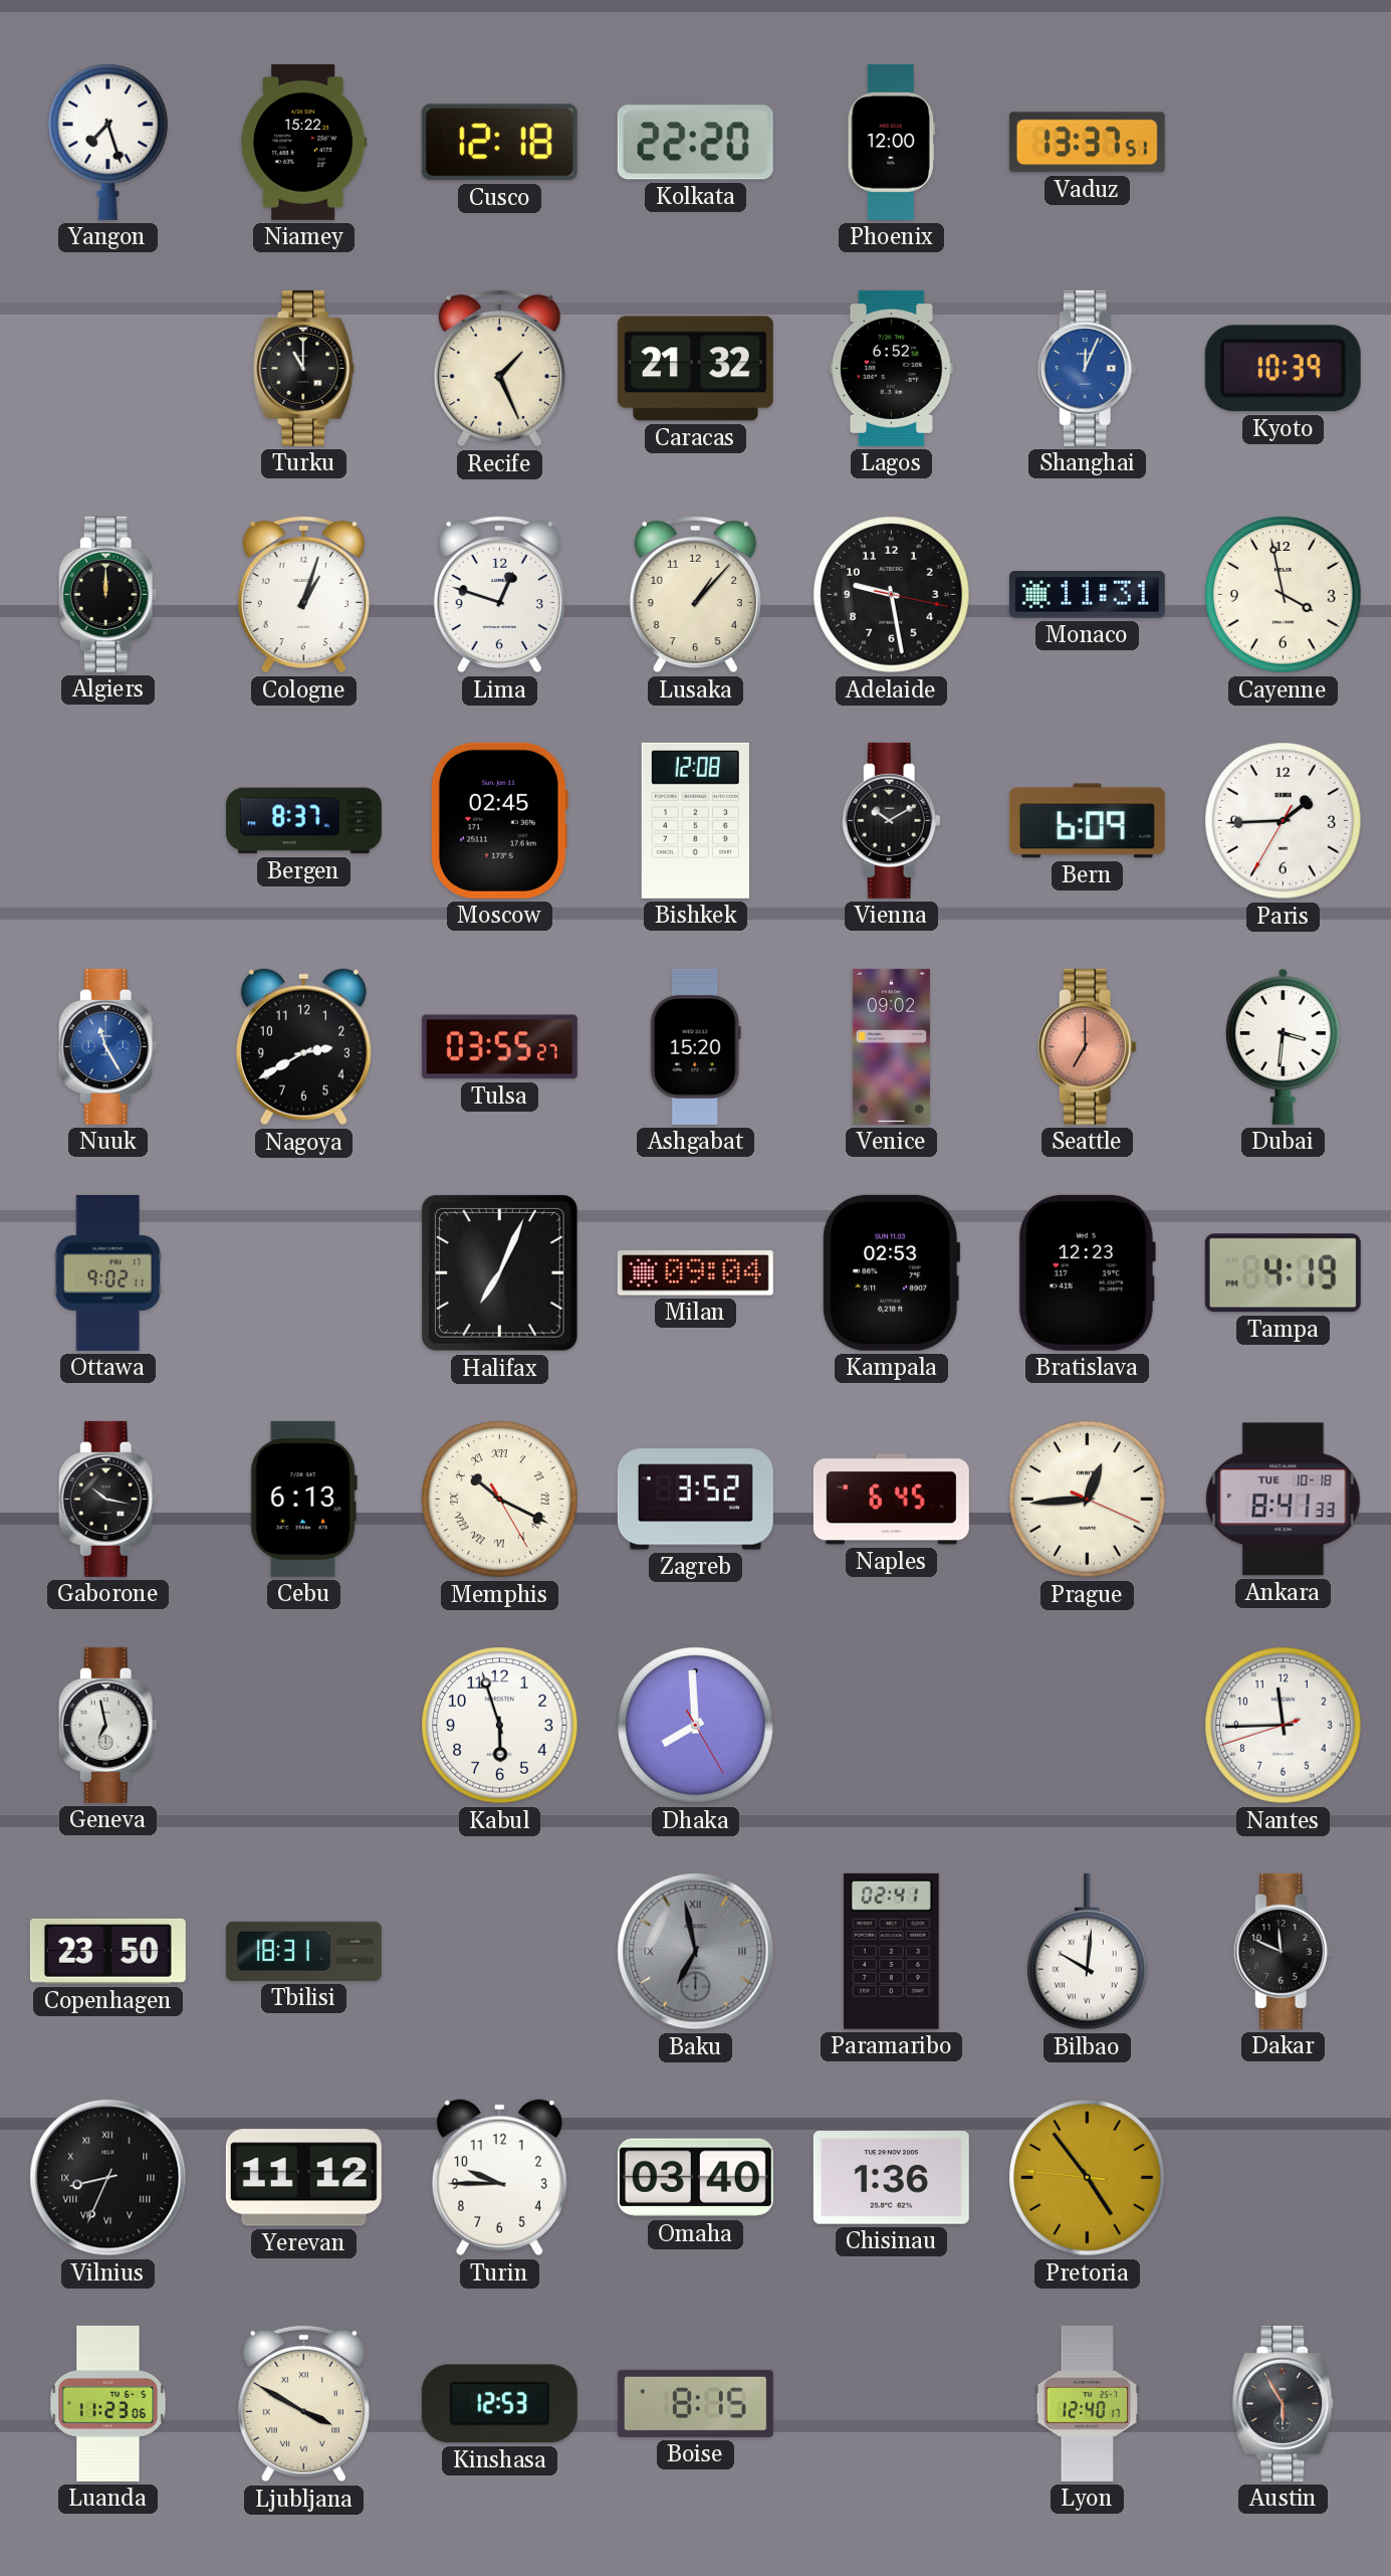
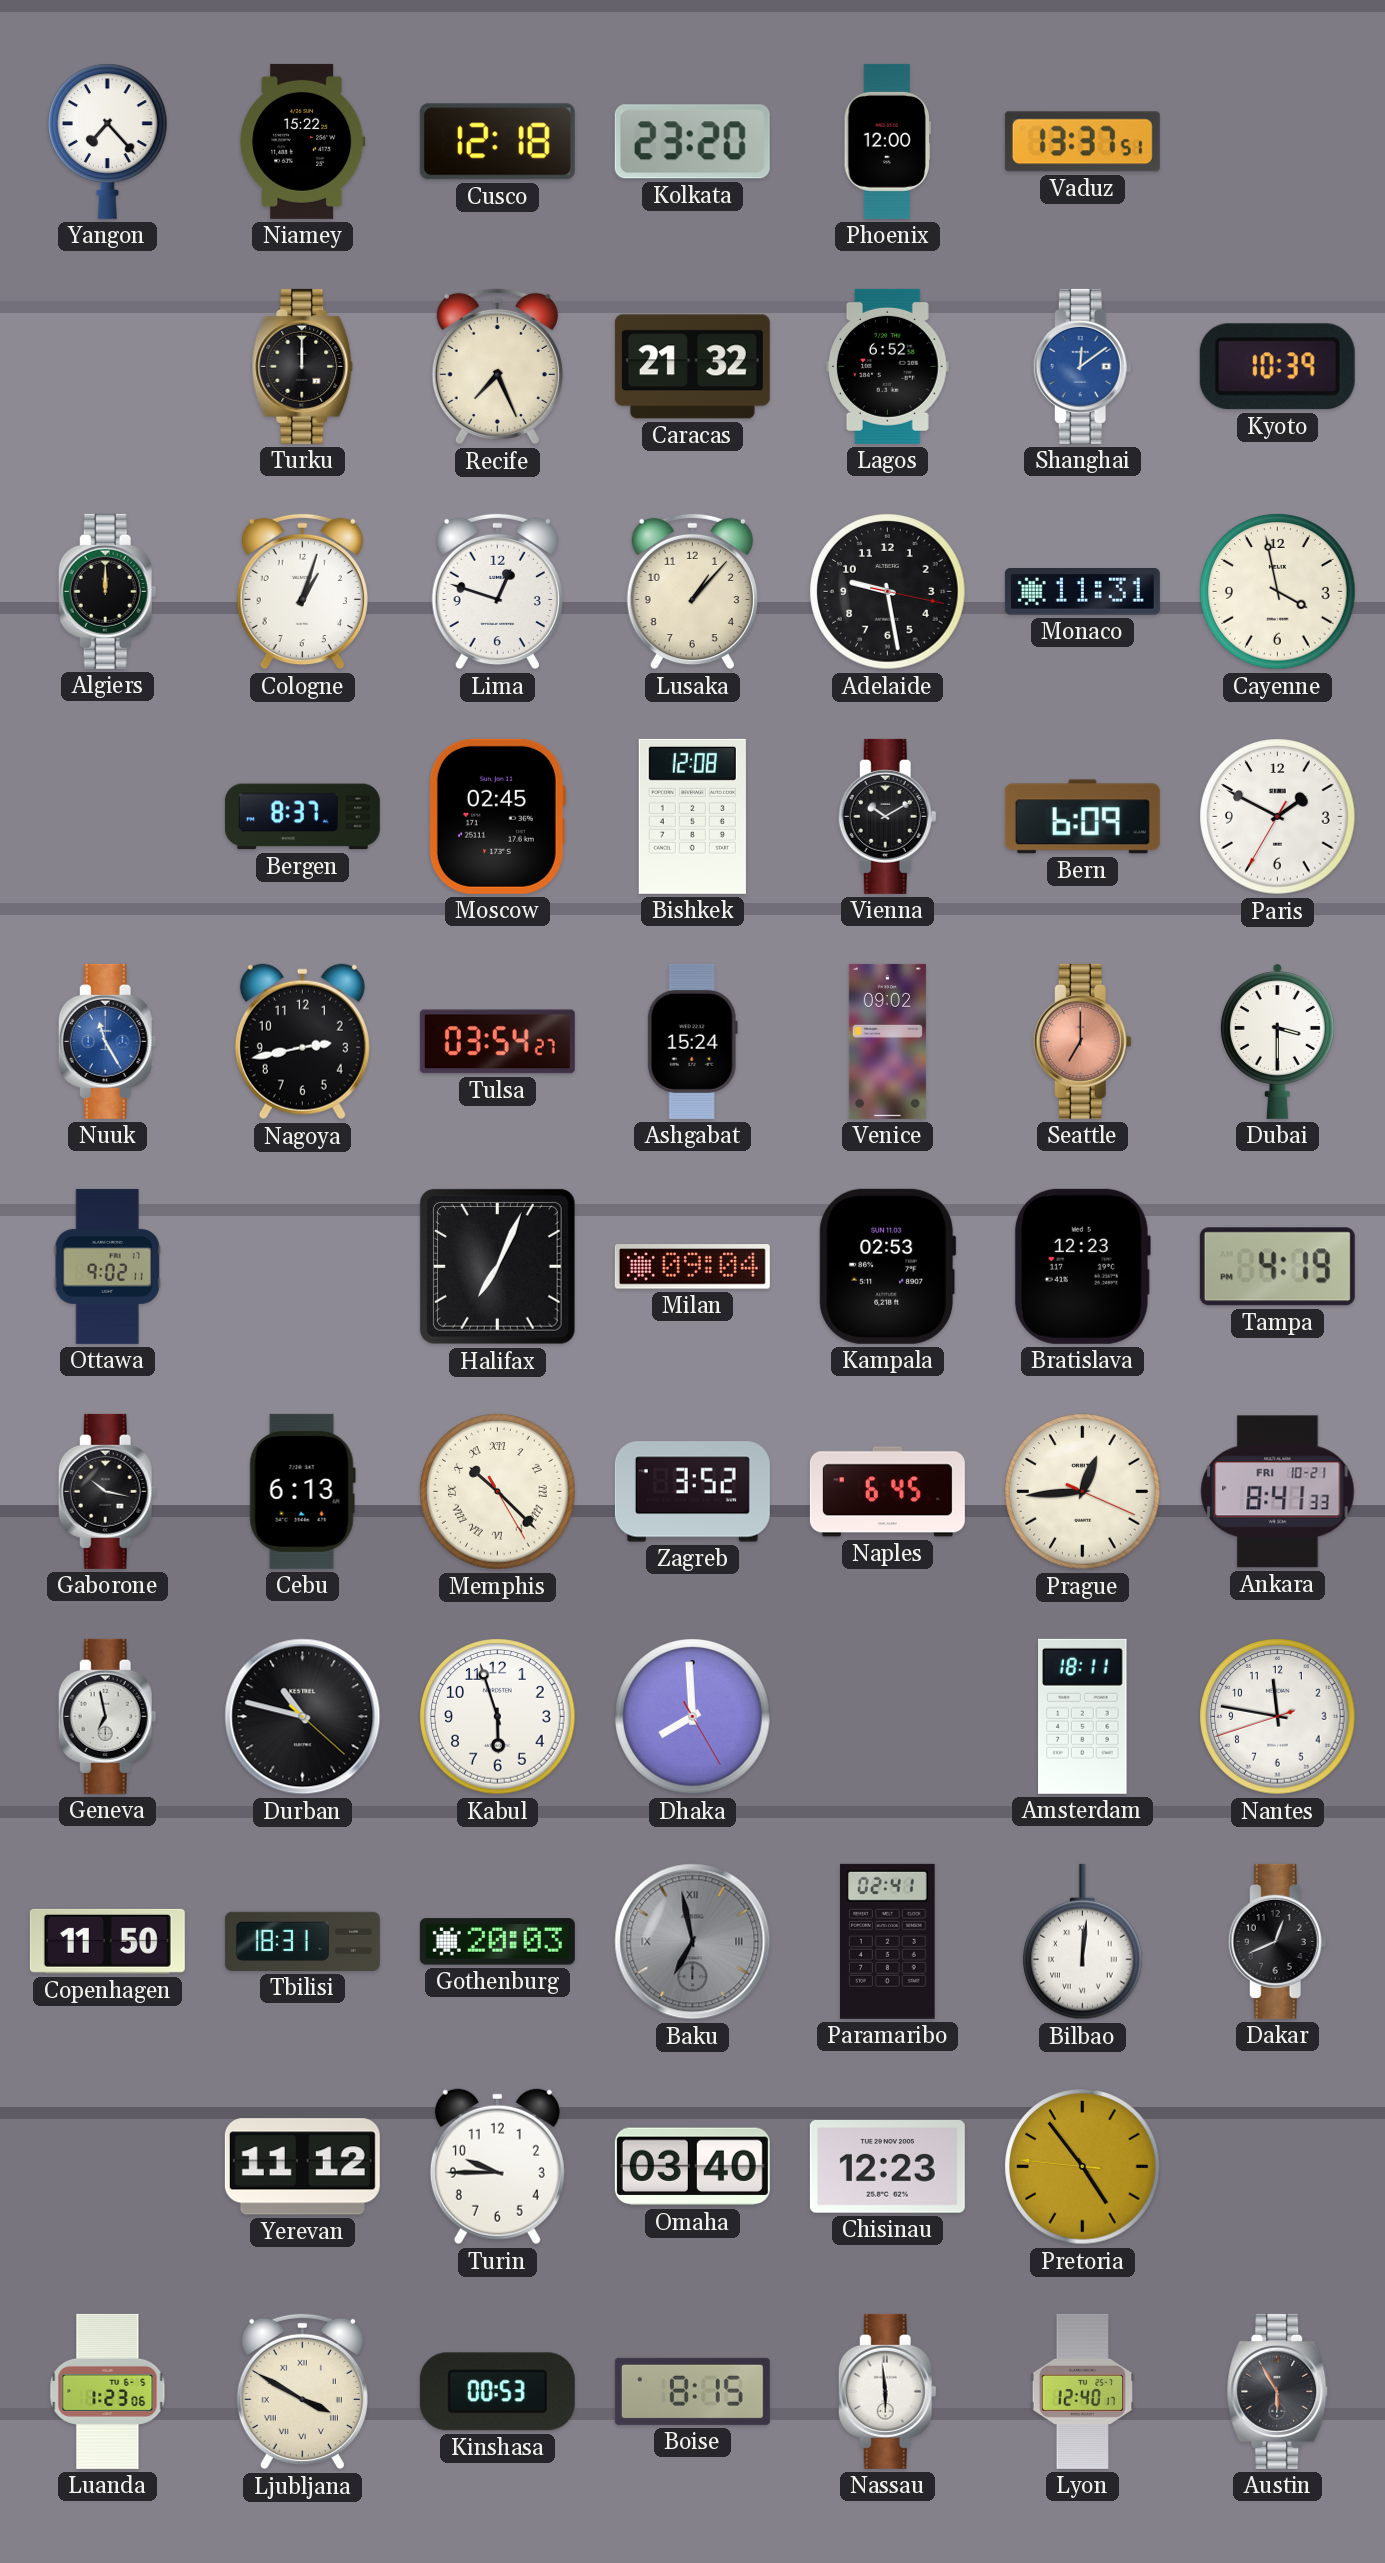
Yangon: 7:27 -> 7:23
Kolkata: 22:20 -> 23:20
Turku: 11:00 -> 12:00
Recife: 1:26 -> 7:26
Shanghai: 12:04 -> 12:09
Paris: 1:44 -> 1:49
Nagoya: 2:40 -> 2:43
Tulsa: 03:55 -> 03:54
Ashgabat: 15:20 -> 15:24
Dubai: 3:31 -> 3:30
Memphis: 10:19 -> 10:22
Ankara date: TUE 10-18 -> FRI 10-21
Durban: none -> 10:47
Amsterdam: none -> 18:11
Nantes: 11:44 -> 11:46
Copenhagen: 23:50 -> 11:50
Gothenburg: none -> 20:03
Bilbao: 10:01 -> 12:01
Dakar: 11:49 -> 12:41
Vilnius: 8:34 -> none
Chisinau: 1:36 -> 12:23
Luanda: 11:23 -> 1:23
Kinshasa: 12:53 -> 00:53
Nassau: none -> 5:59
